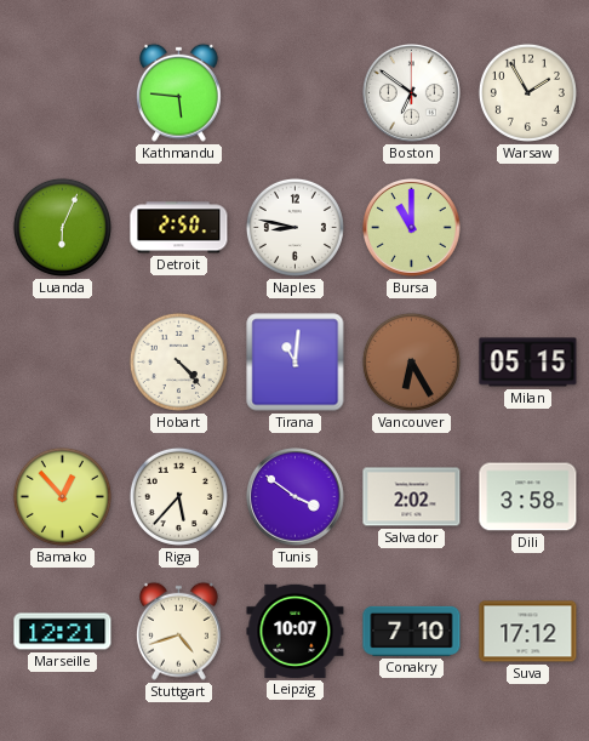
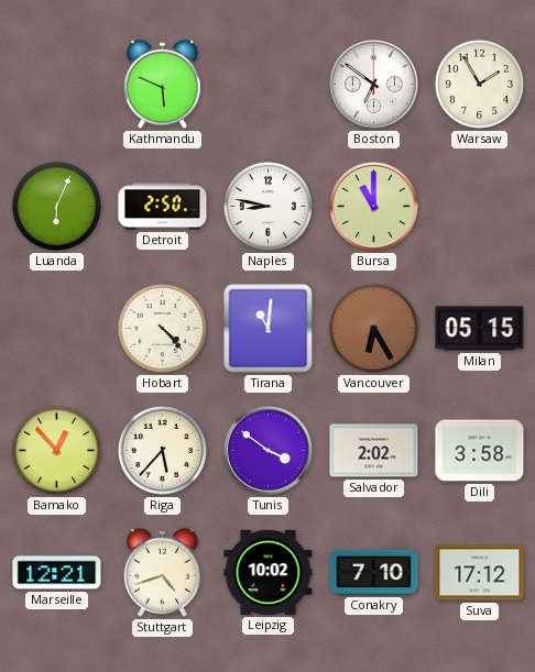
Kathmandu: 5:46 -> 5:49
Leipzig: 10:07 -> 10:02
